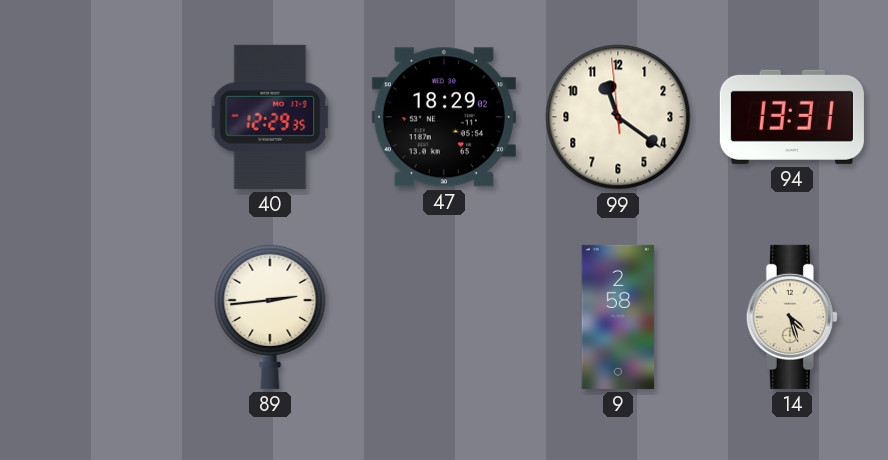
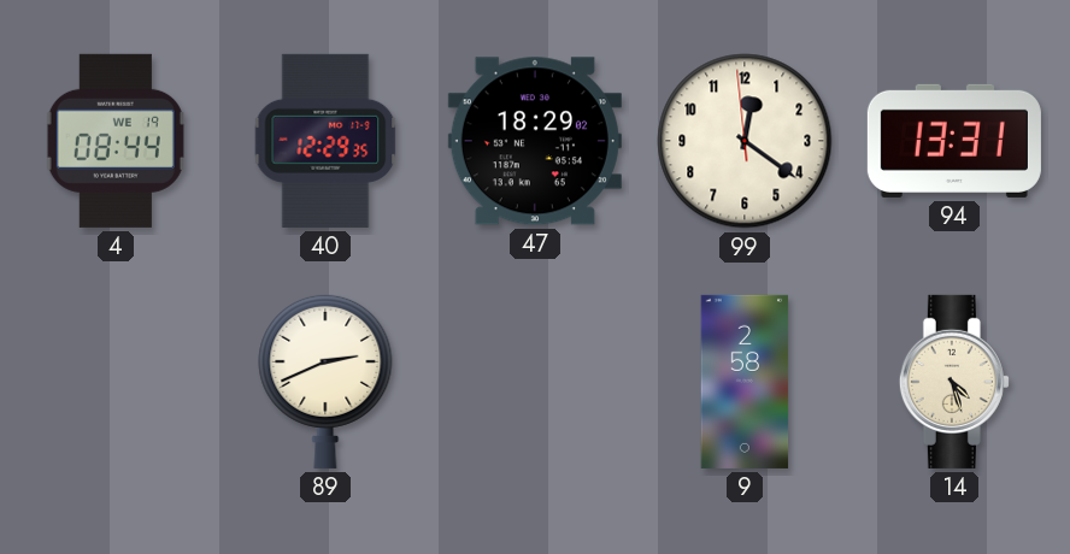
4: none -> 08:44
99: 11:20 -> 12:20
89: 2:44 -> 2:41
